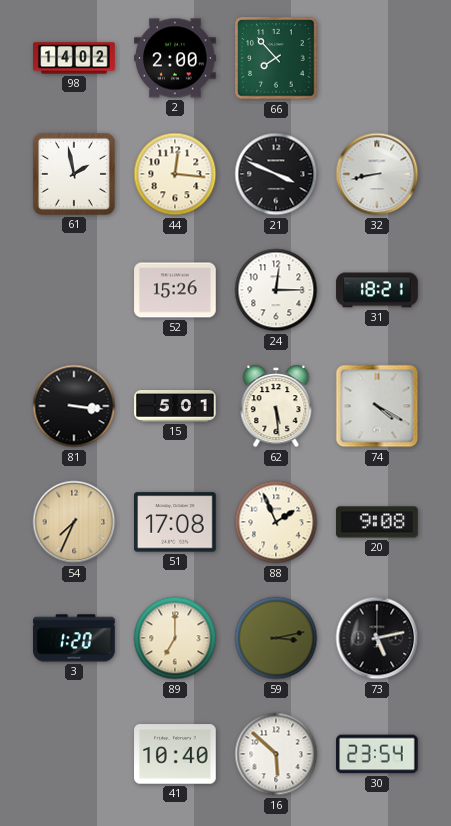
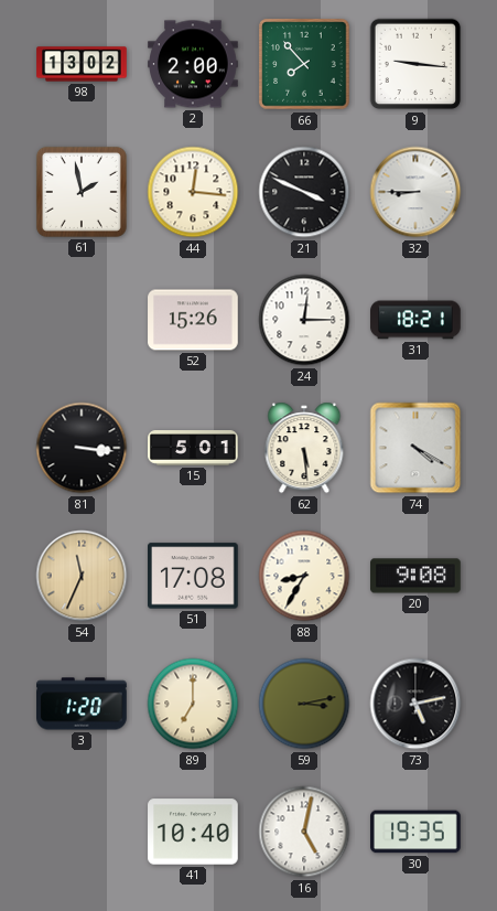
98: 14:02 -> 13:02
9: none -> 9:16
32: 8:43 -> 8:45
54: 7:34 -> 11:34
88: 1:56 -> 8:35
16: 5:52 -> 5:02
30: 23:54 -> 19:35
